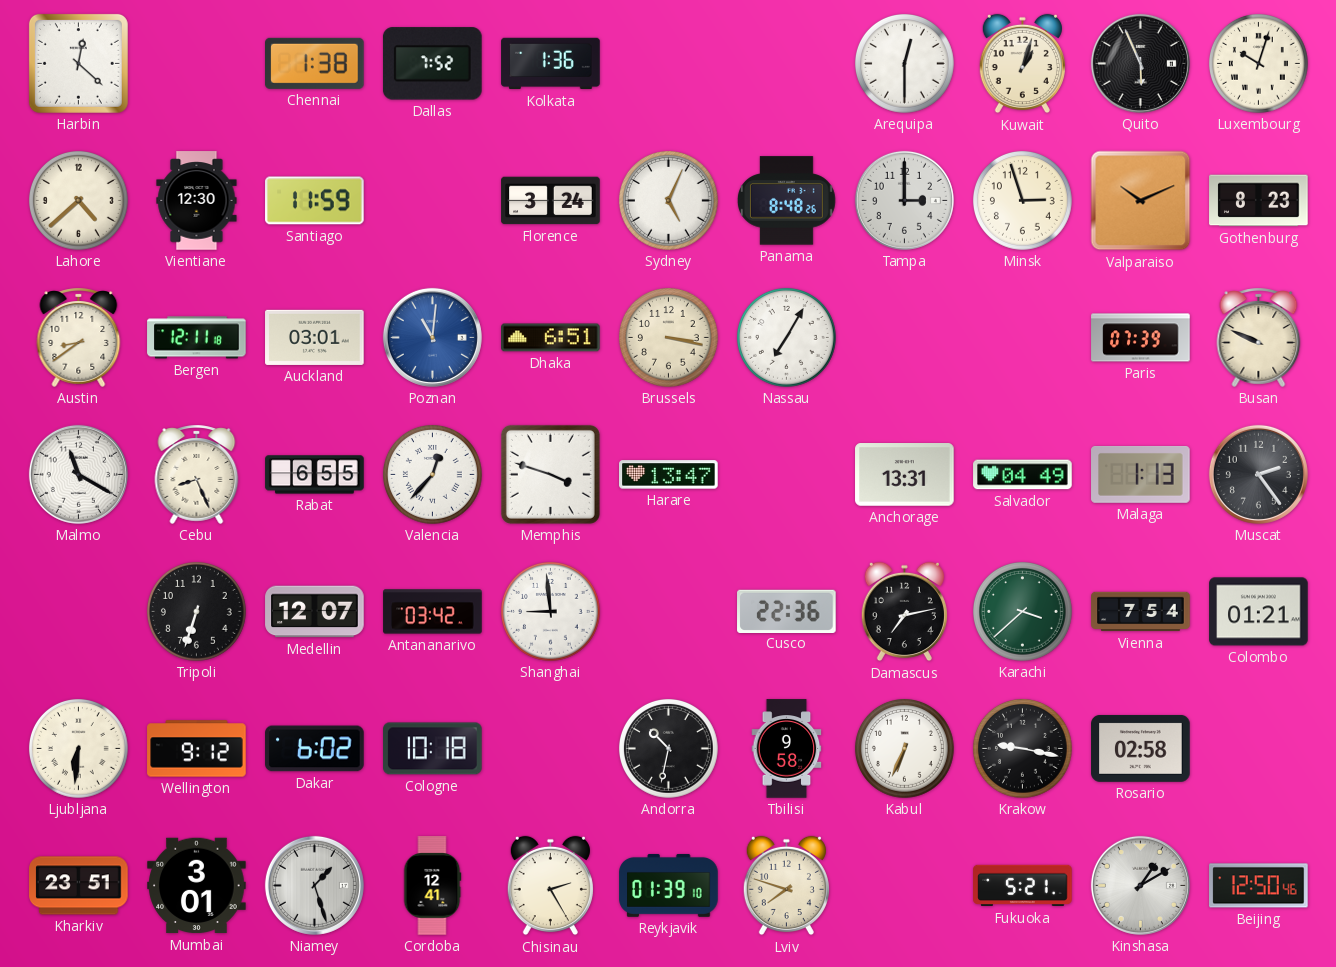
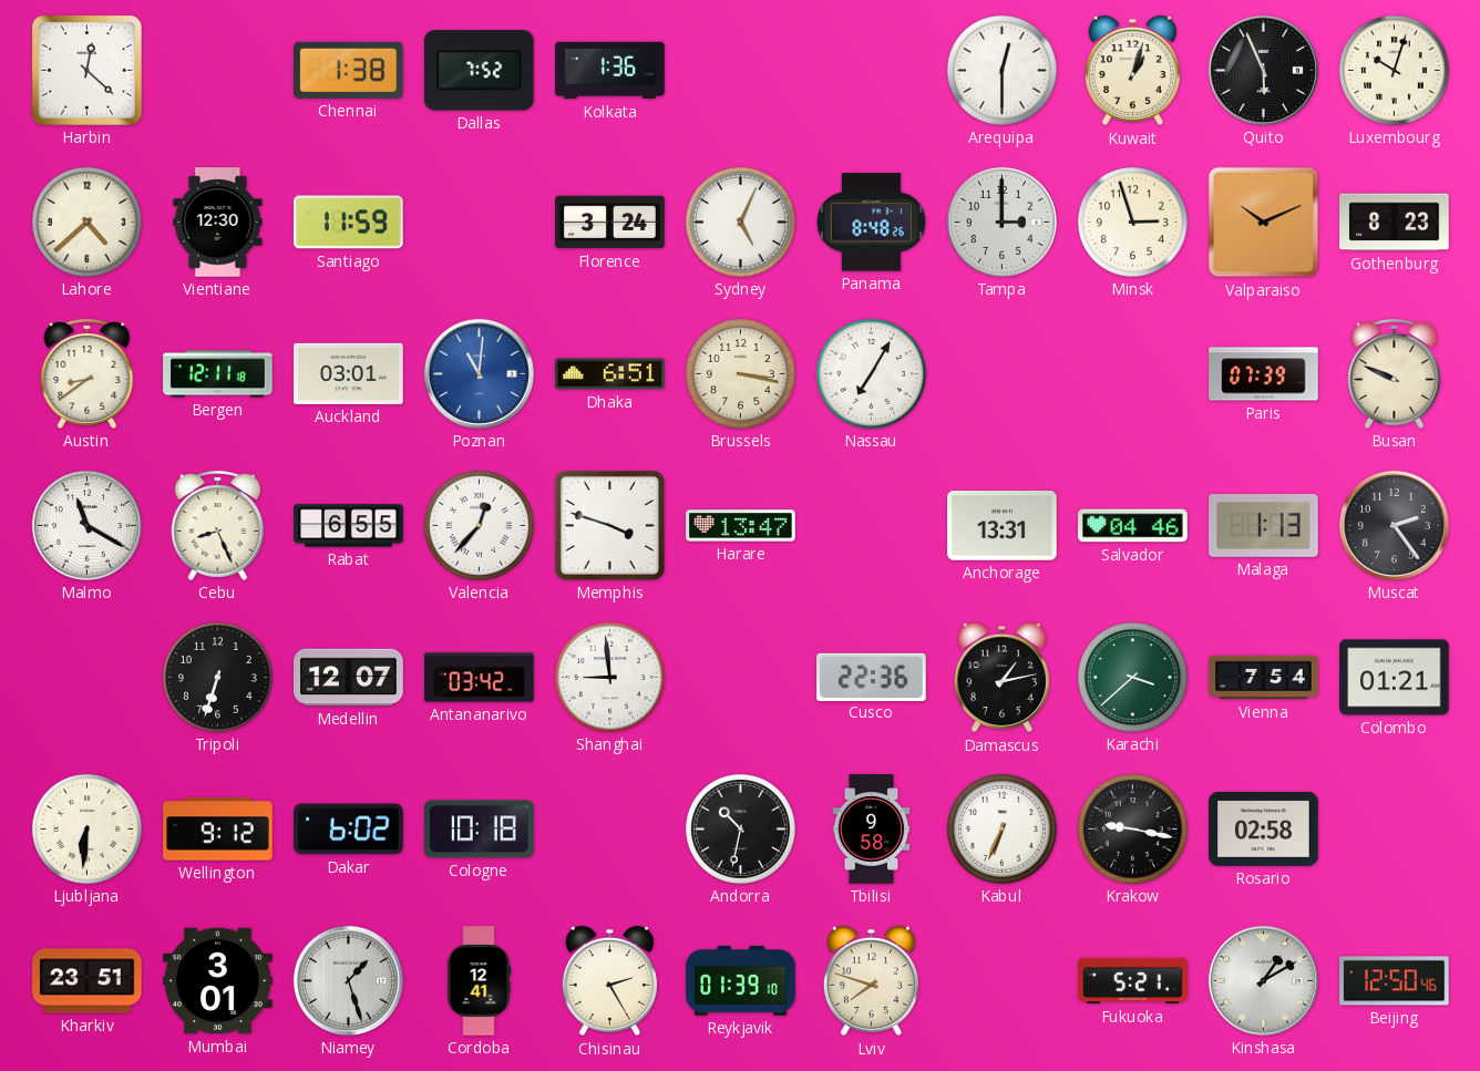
Salvador: 04:49 -> 04:46
Damascus: 7:13 -> 1:13
